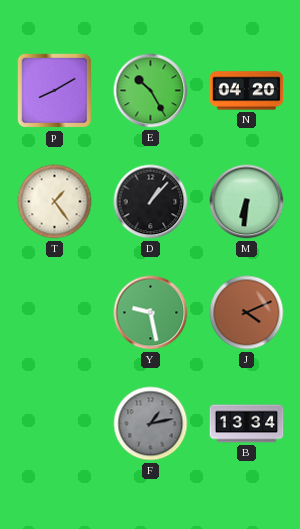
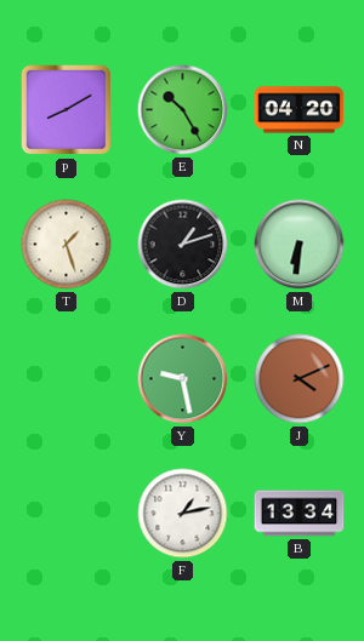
T: 1:24 -> 1:27
D: 1:07 -> 1:12
F dial: grey -> white
